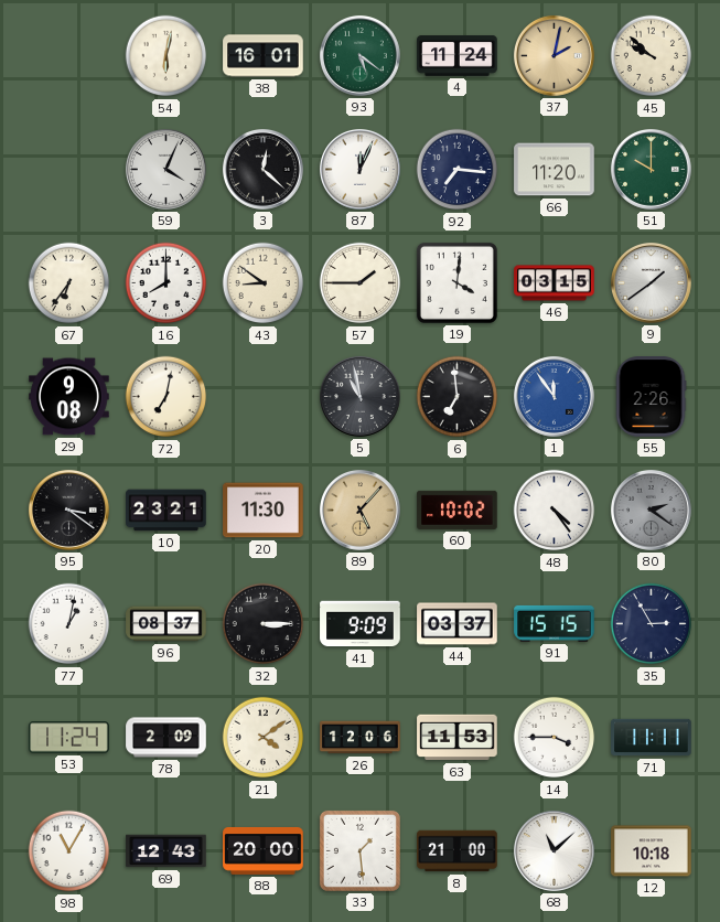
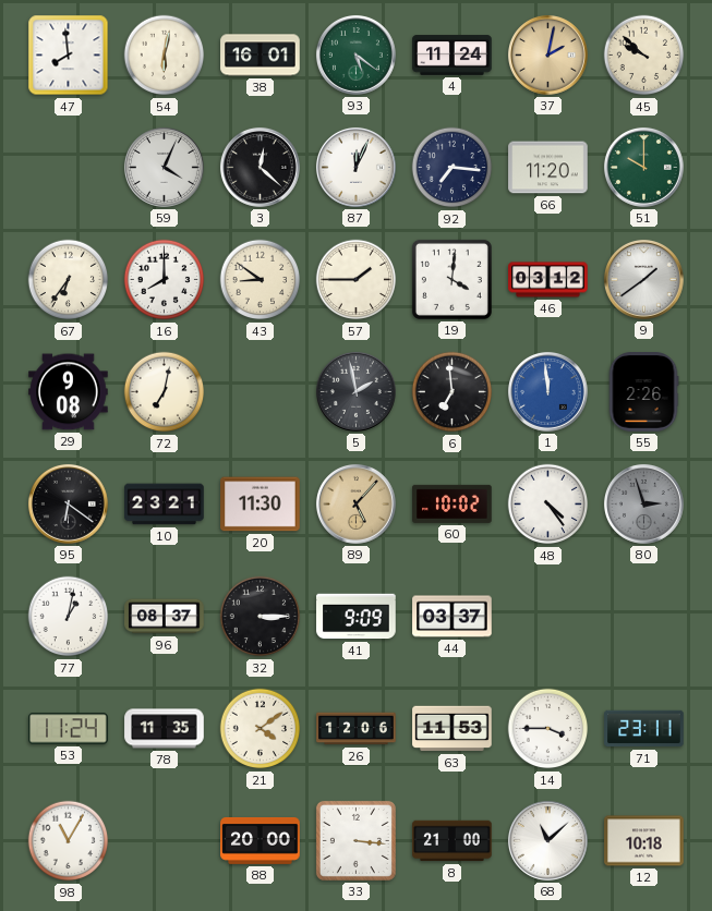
47: none -> 7:59
46: 03:15 -> 03:12
5: 10:58 -> 1:58
1: 11:54 -> 11:59
95: 3:21 -> 6:21
80: 2:21 -> 2:57
91: 15:15 -> none
35: 2:55 -> none
78: 2:09 -> 11:35
71: 11:11 -> 23:11
69: 12:43 -> none
33: 1:29 -> 3:16
